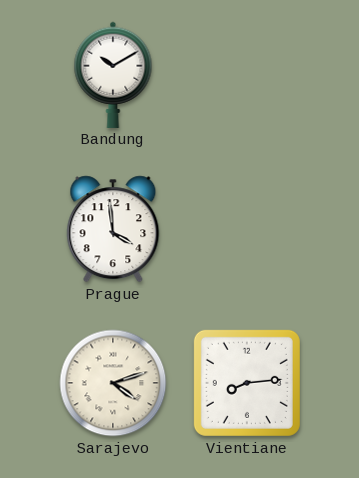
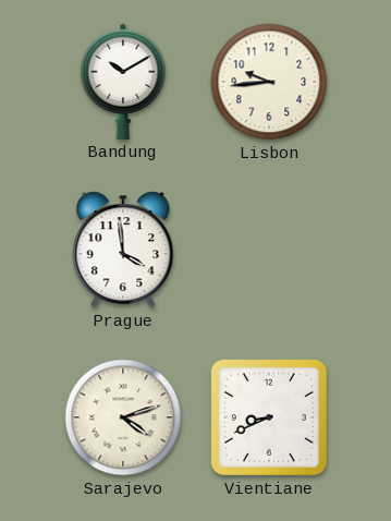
Lisbon: none -> 9:44
Vientiane: 8:14 -> 8:41
